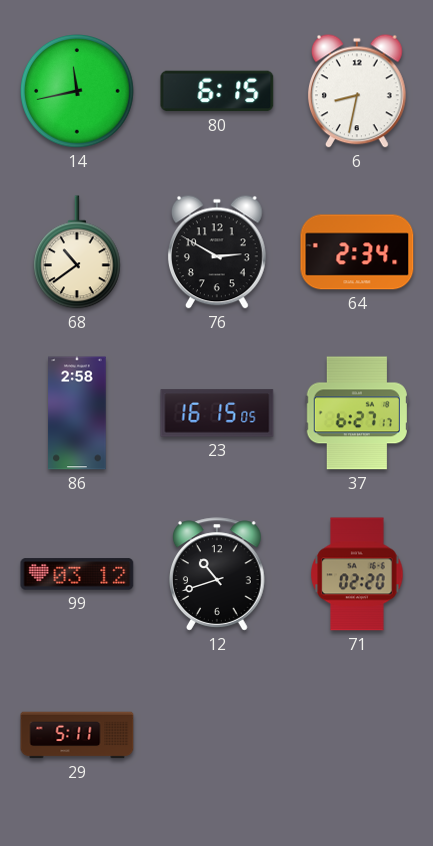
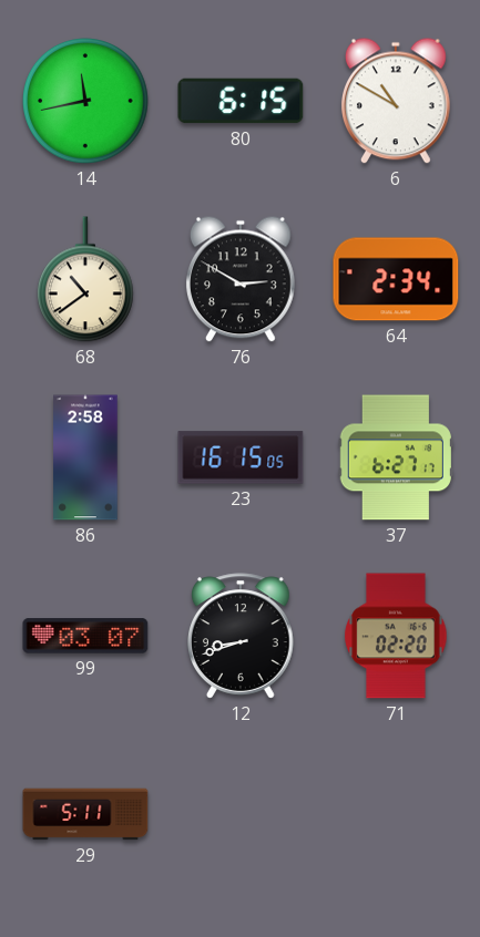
6: 8:32 -> 10:50
99: 03:12 -> 03:07
12: 10:42 -> 8:42
